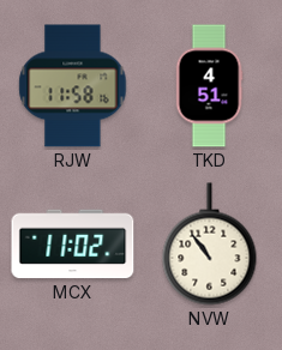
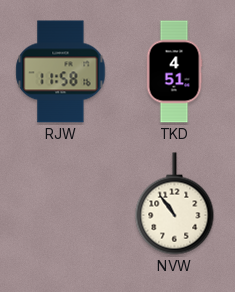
MCX: 11:02 -> none
